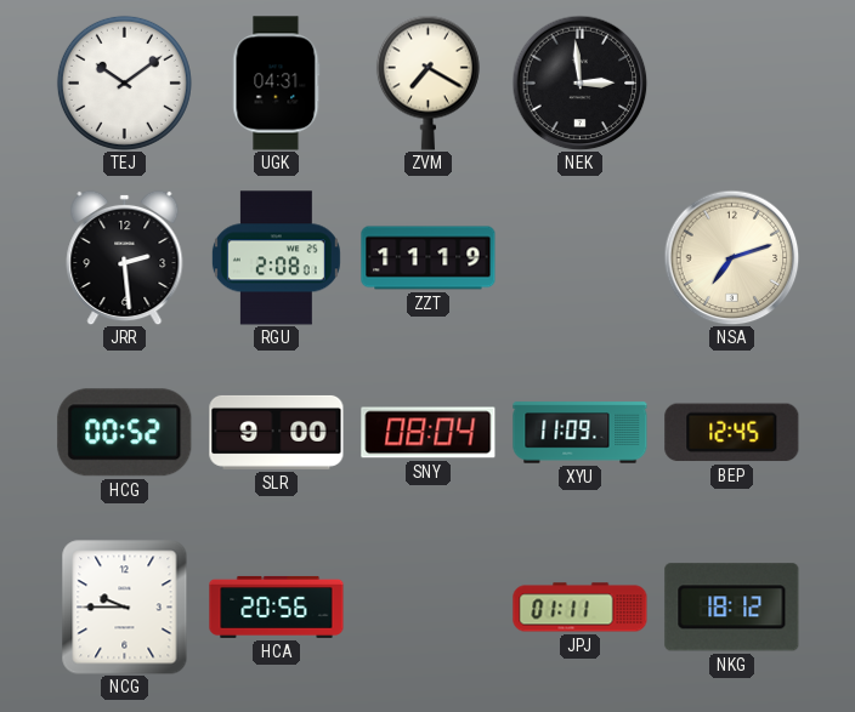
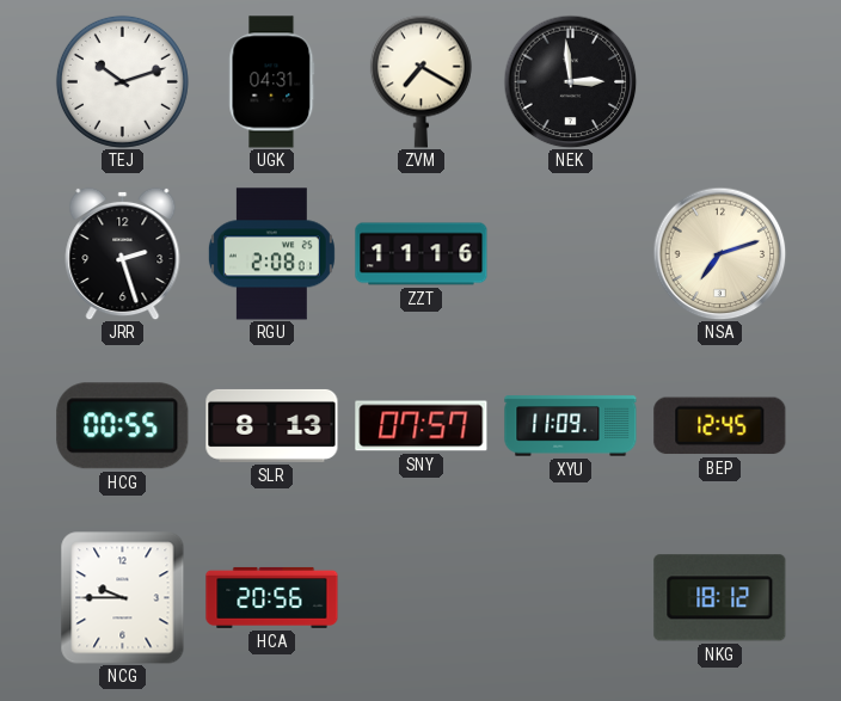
TEJ: 10:09 -> 10:12
JRR: 2:29 -> 2:27
ZZT: 11:19 -> 11:16
HCG: 00:52 -> 00:55
SLR: 9:00 -> 8:13
SNY: 08:04 -> 07:57
JPJ: 01:11 -> none
